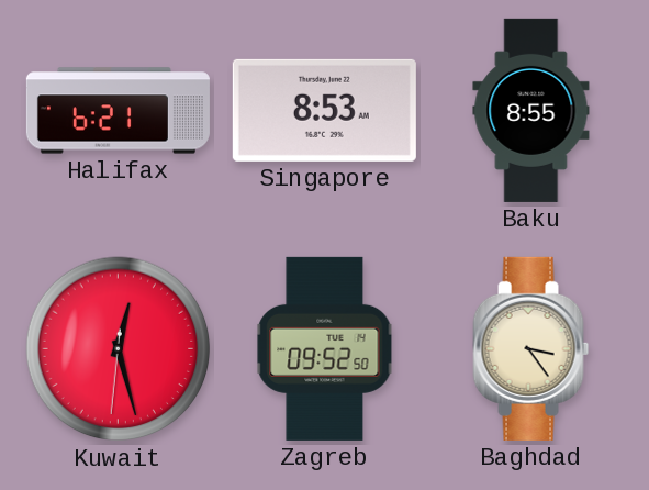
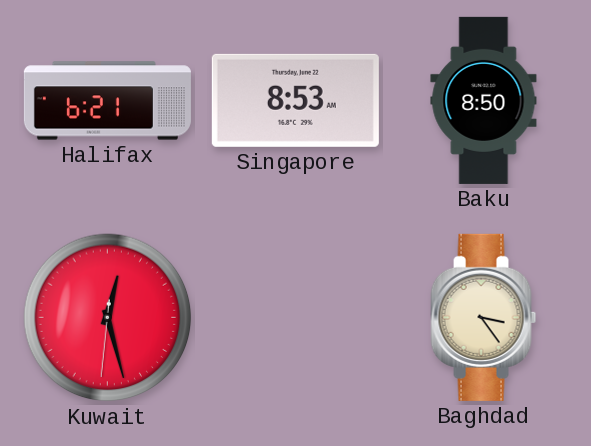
Baku: 8:55 -> 8:50
Zagreb: 09:52 -> none
